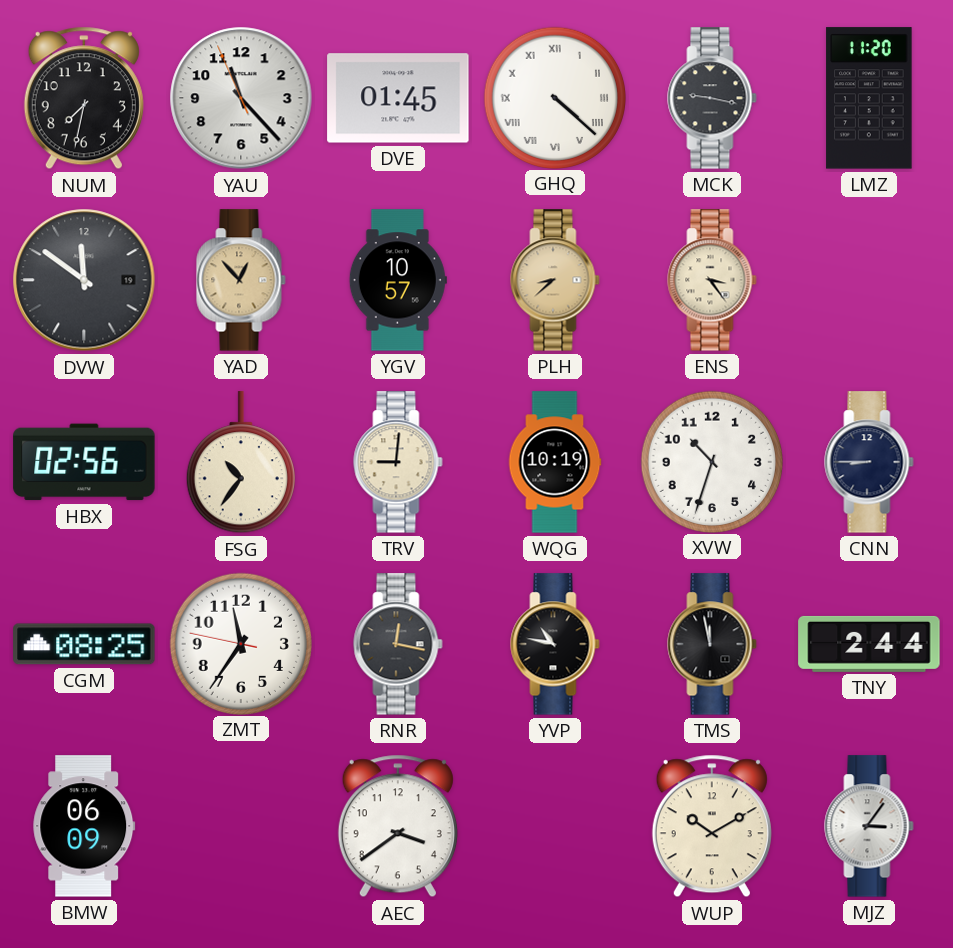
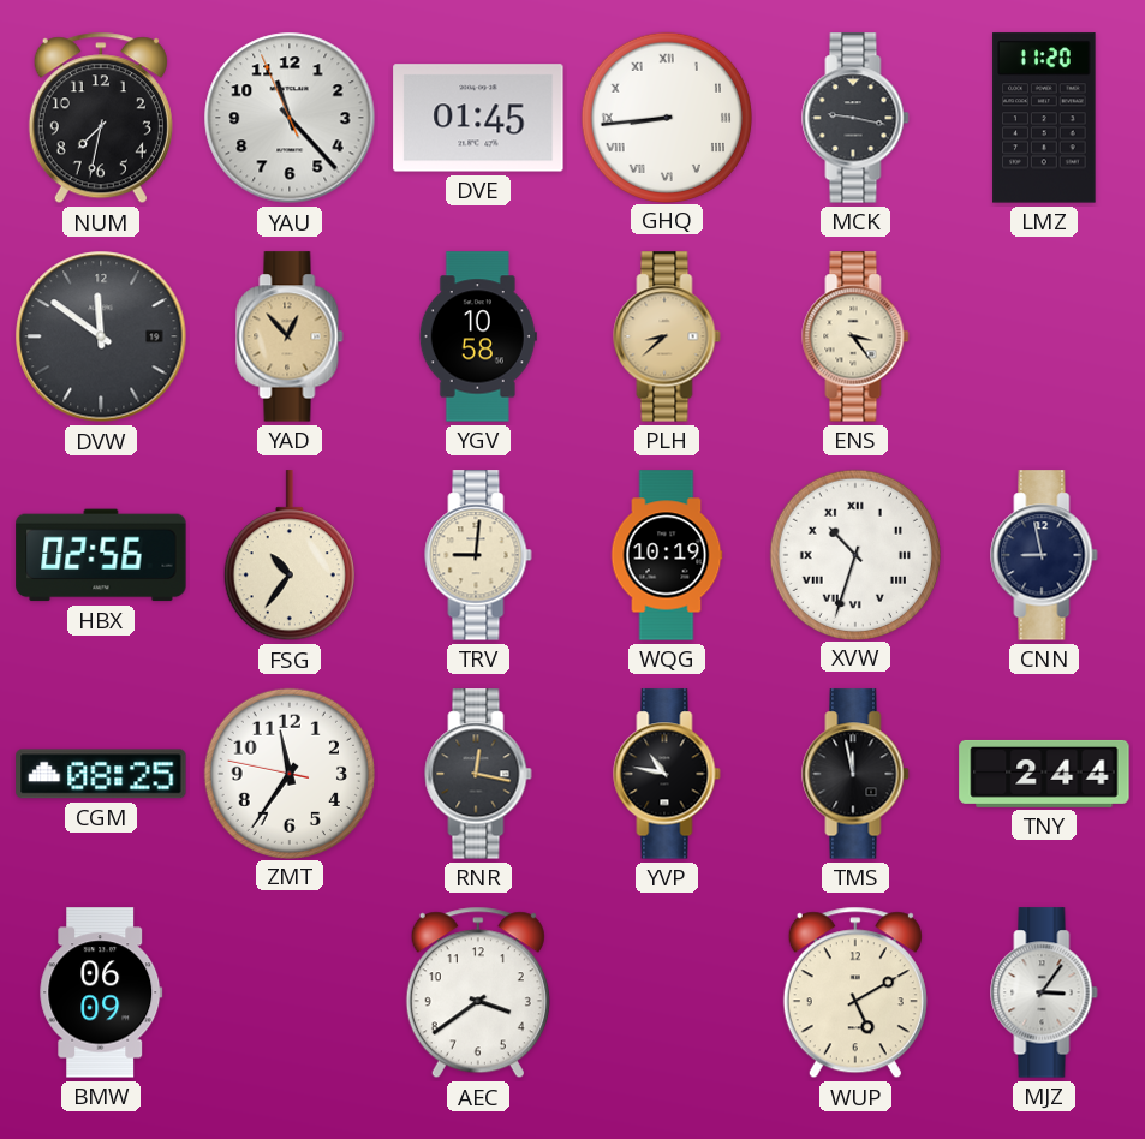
GHQ: 4:22 -> 8:44
YGV: 10:57 -> 10:58
XVW numerals: Arabic -> Roman
CNN: 8:45 -> 8:58
WUP: 10:10 -> 5:10
